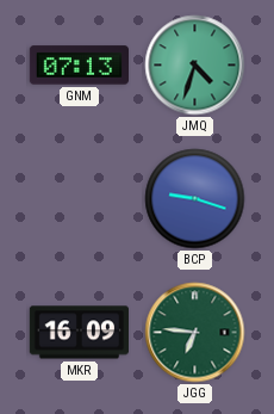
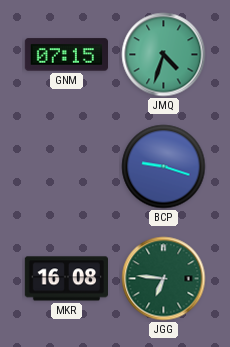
GNM: 07:13 -> 07:15
MKR: 16:09 -> 16:08
